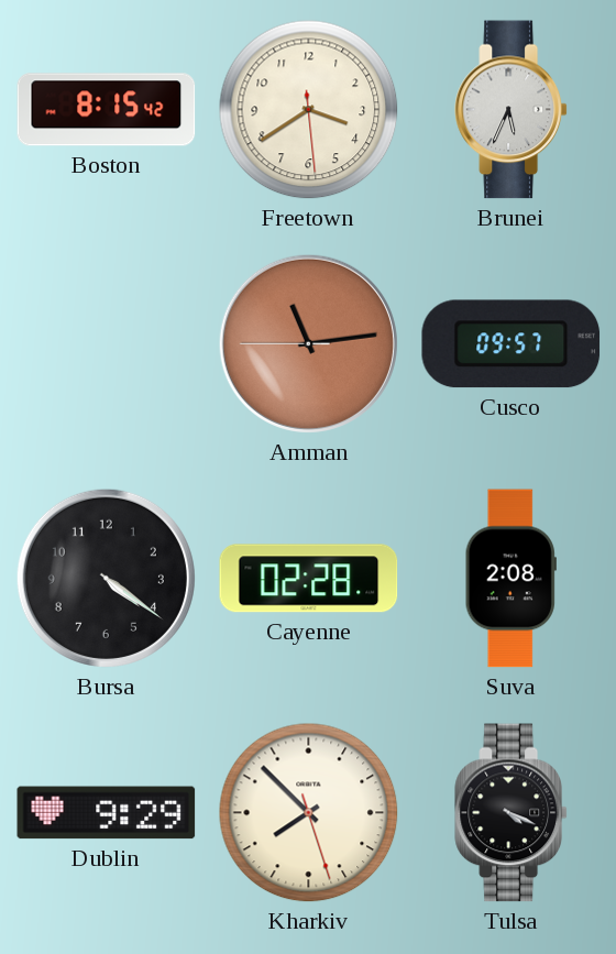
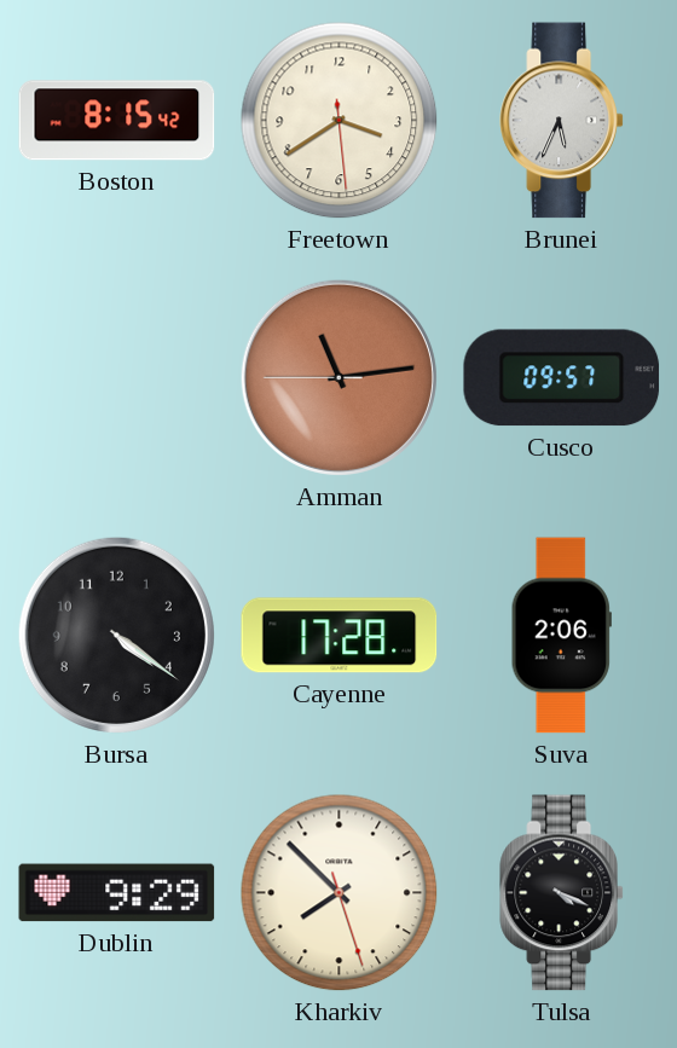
Cayenne: 02:28 -> 17:28
Suva: 2:08 -> 2:06
